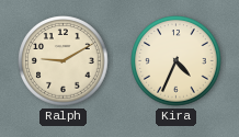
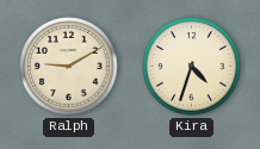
Kira: 4:34 -> 4:33
